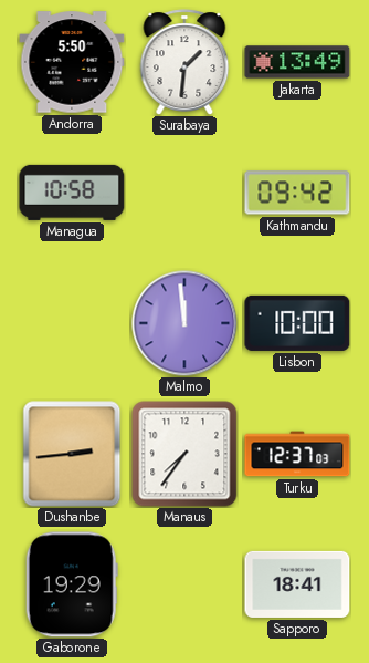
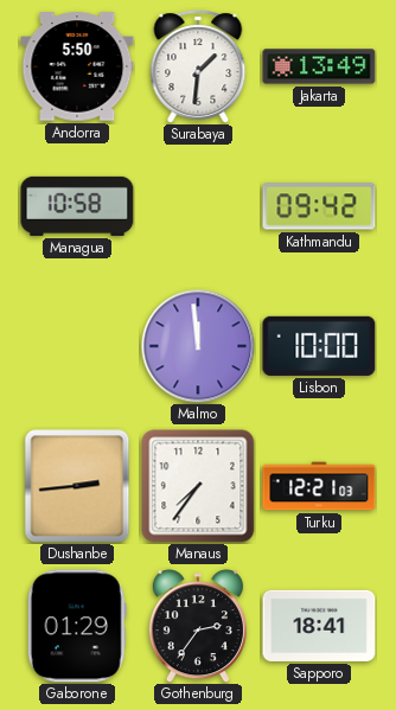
Turku: 12:37 -> 12:21
Gaborone: 19:29 -> 01:29
Gothenburg: none -> 2:36
